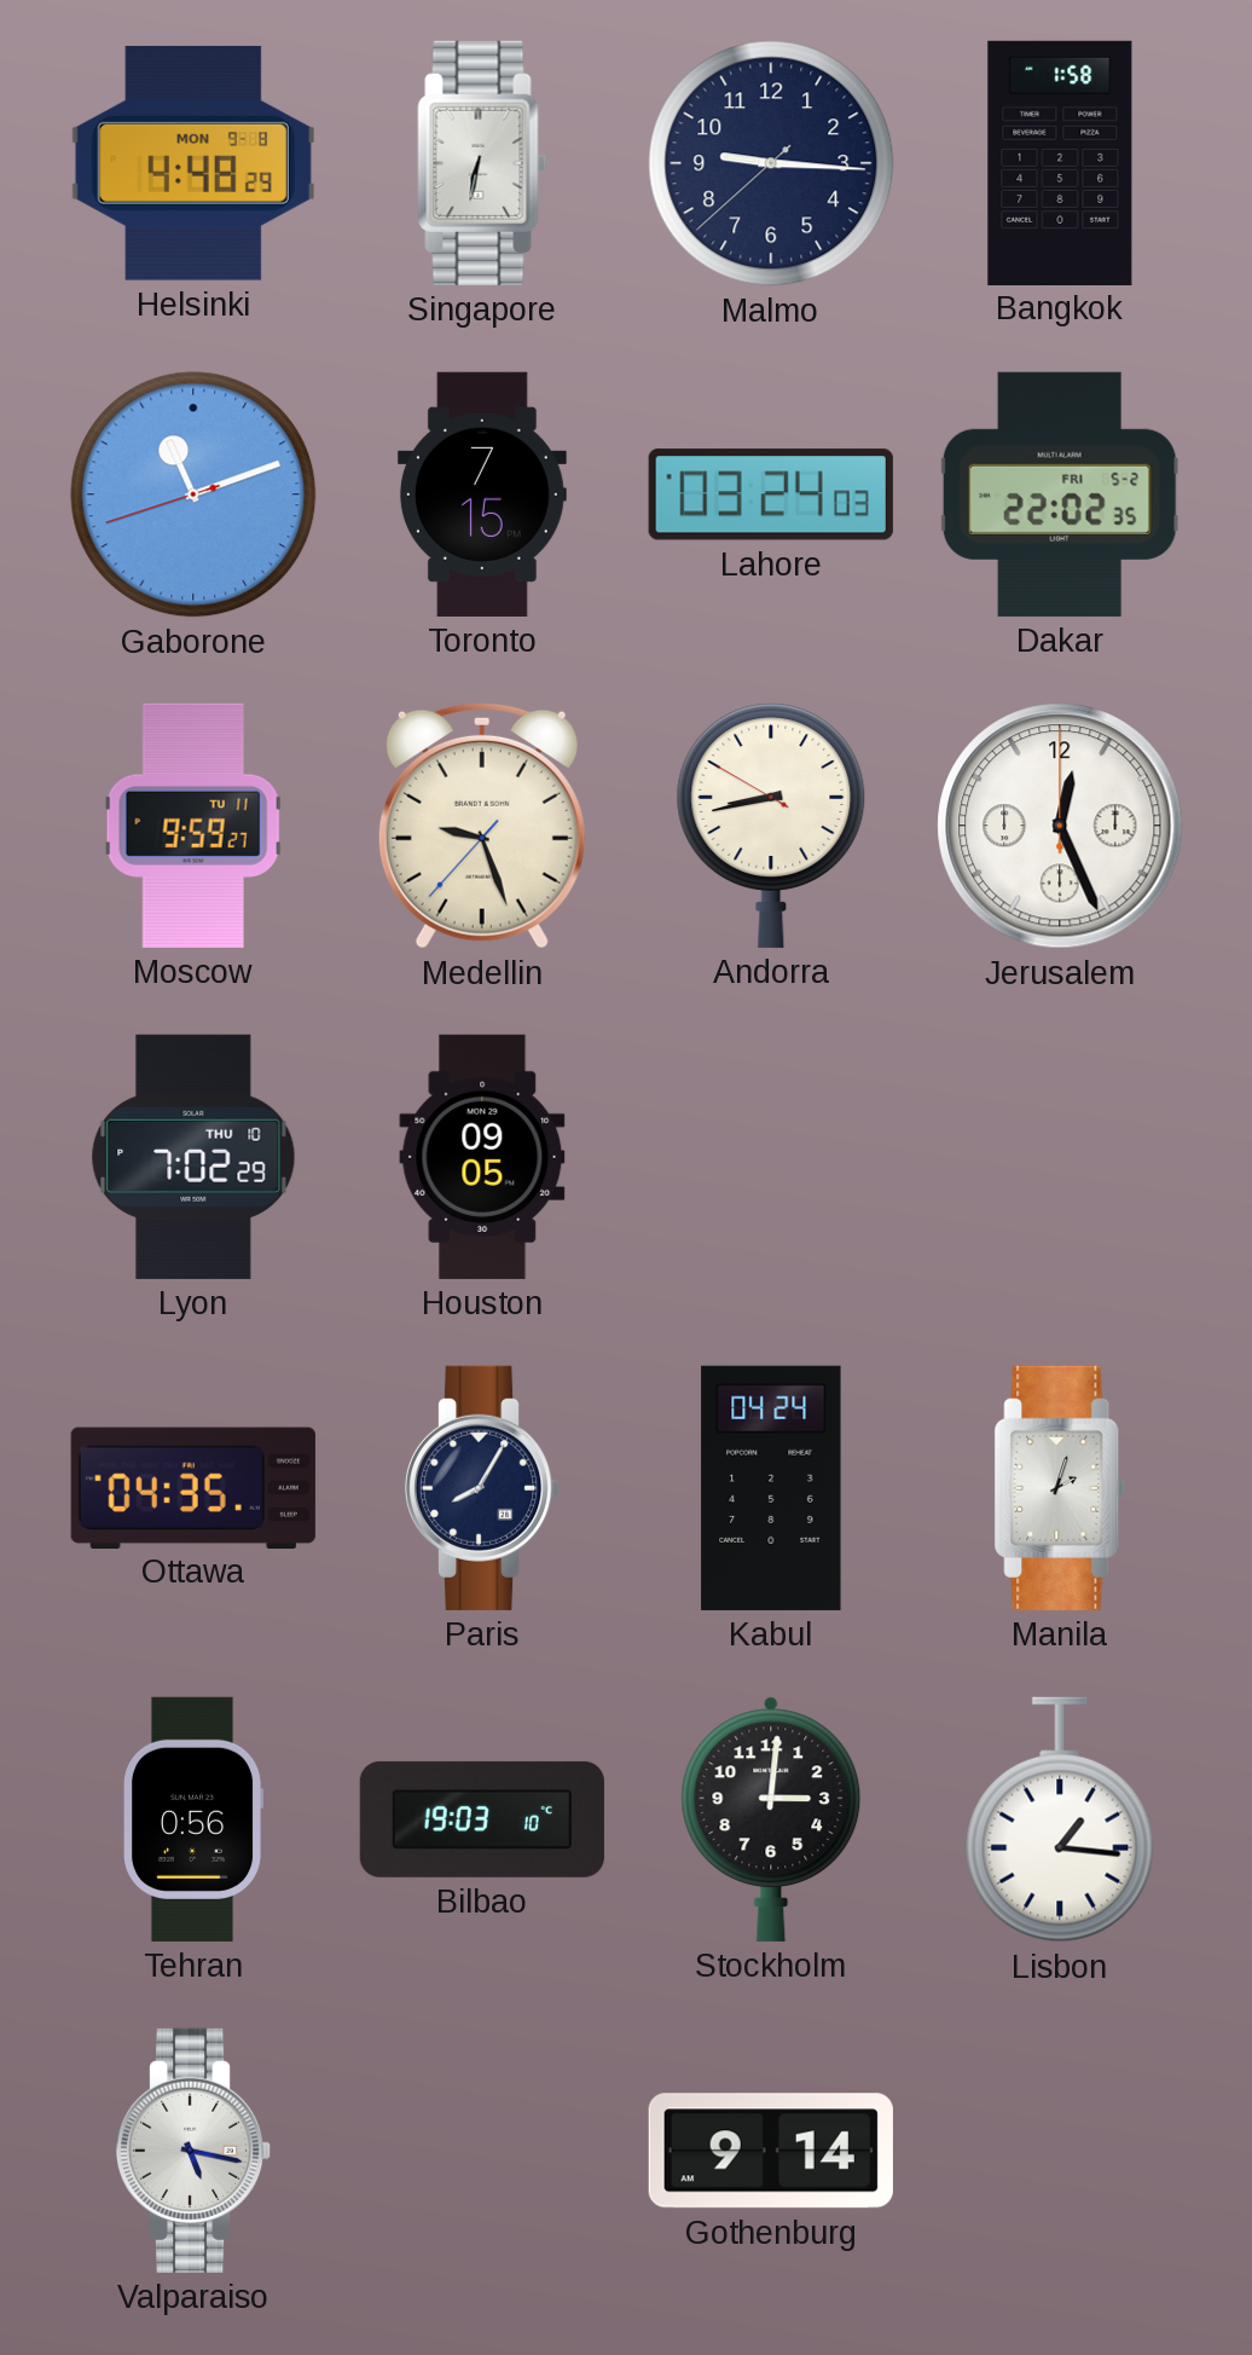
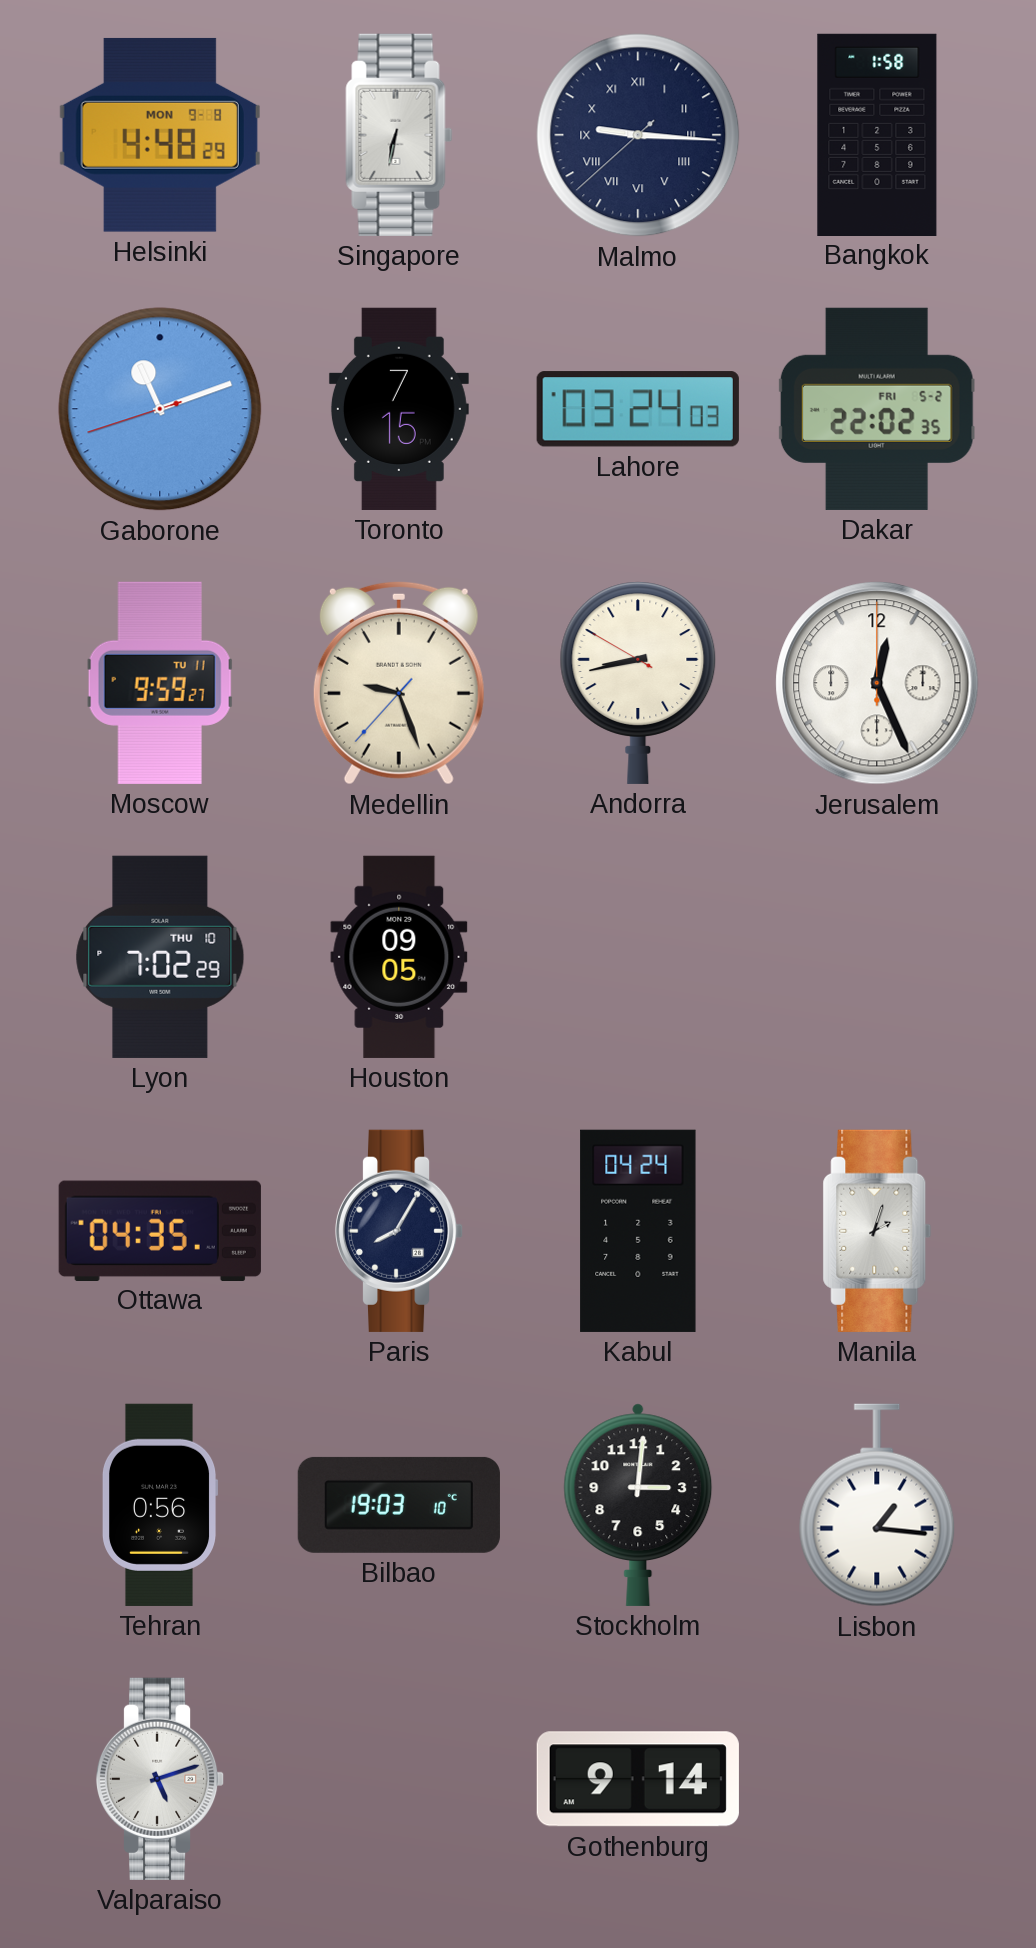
Malmo numerals: Arabic -> Roman
Valparaiso: 5:17 -> 5:12
